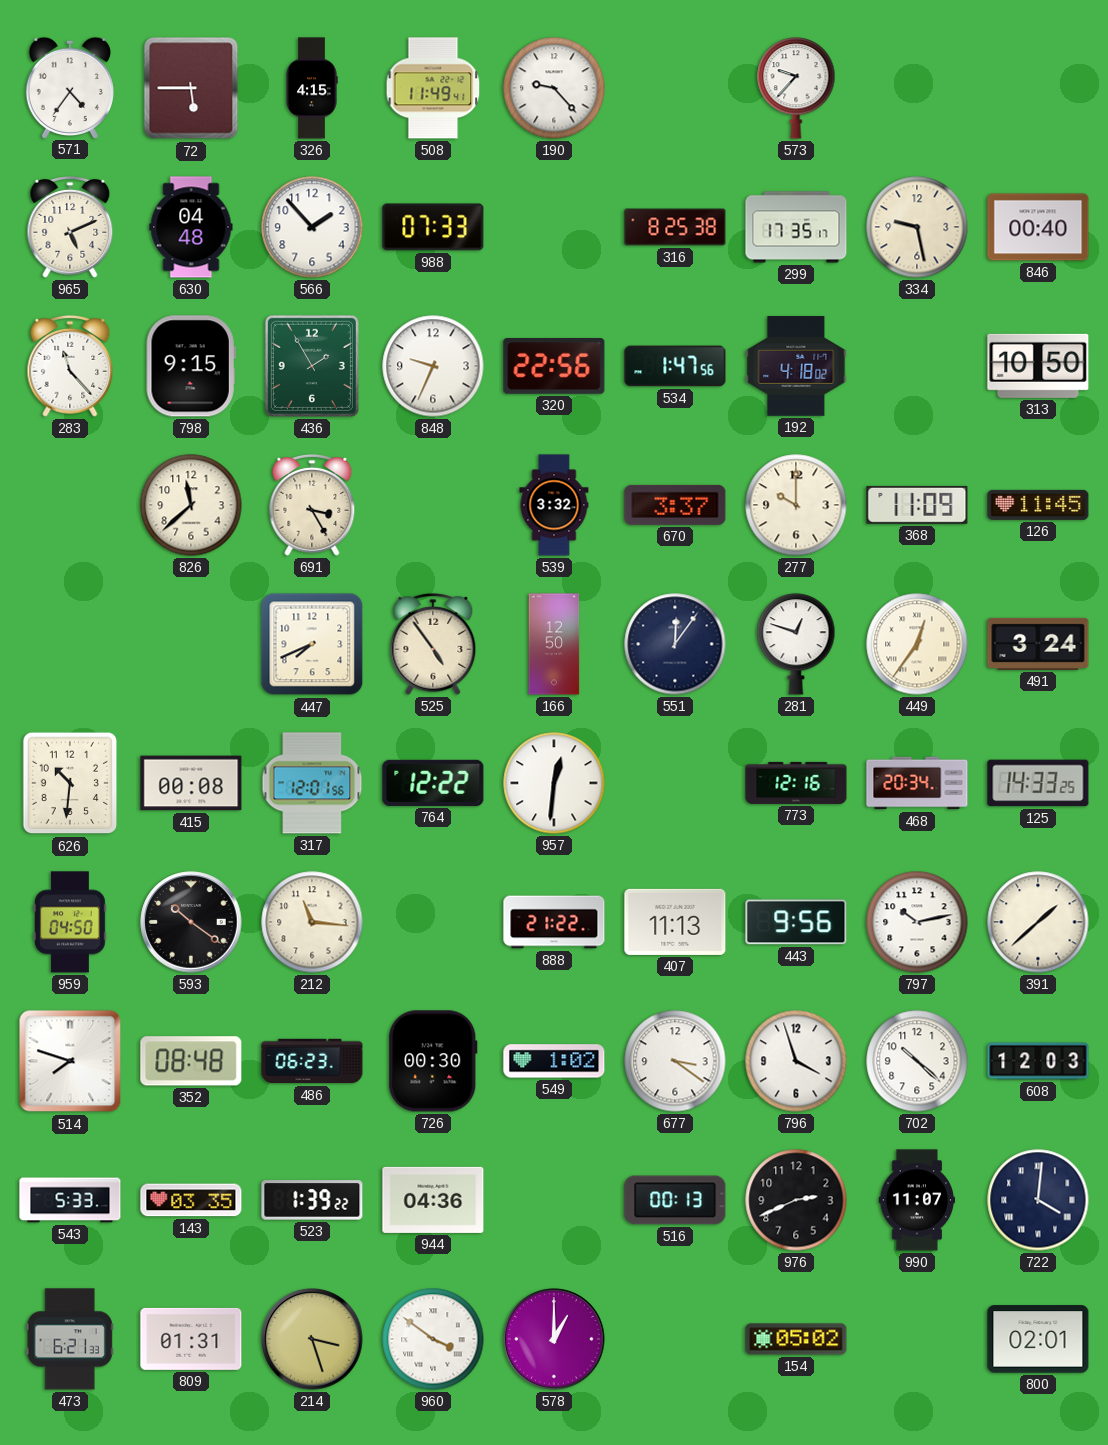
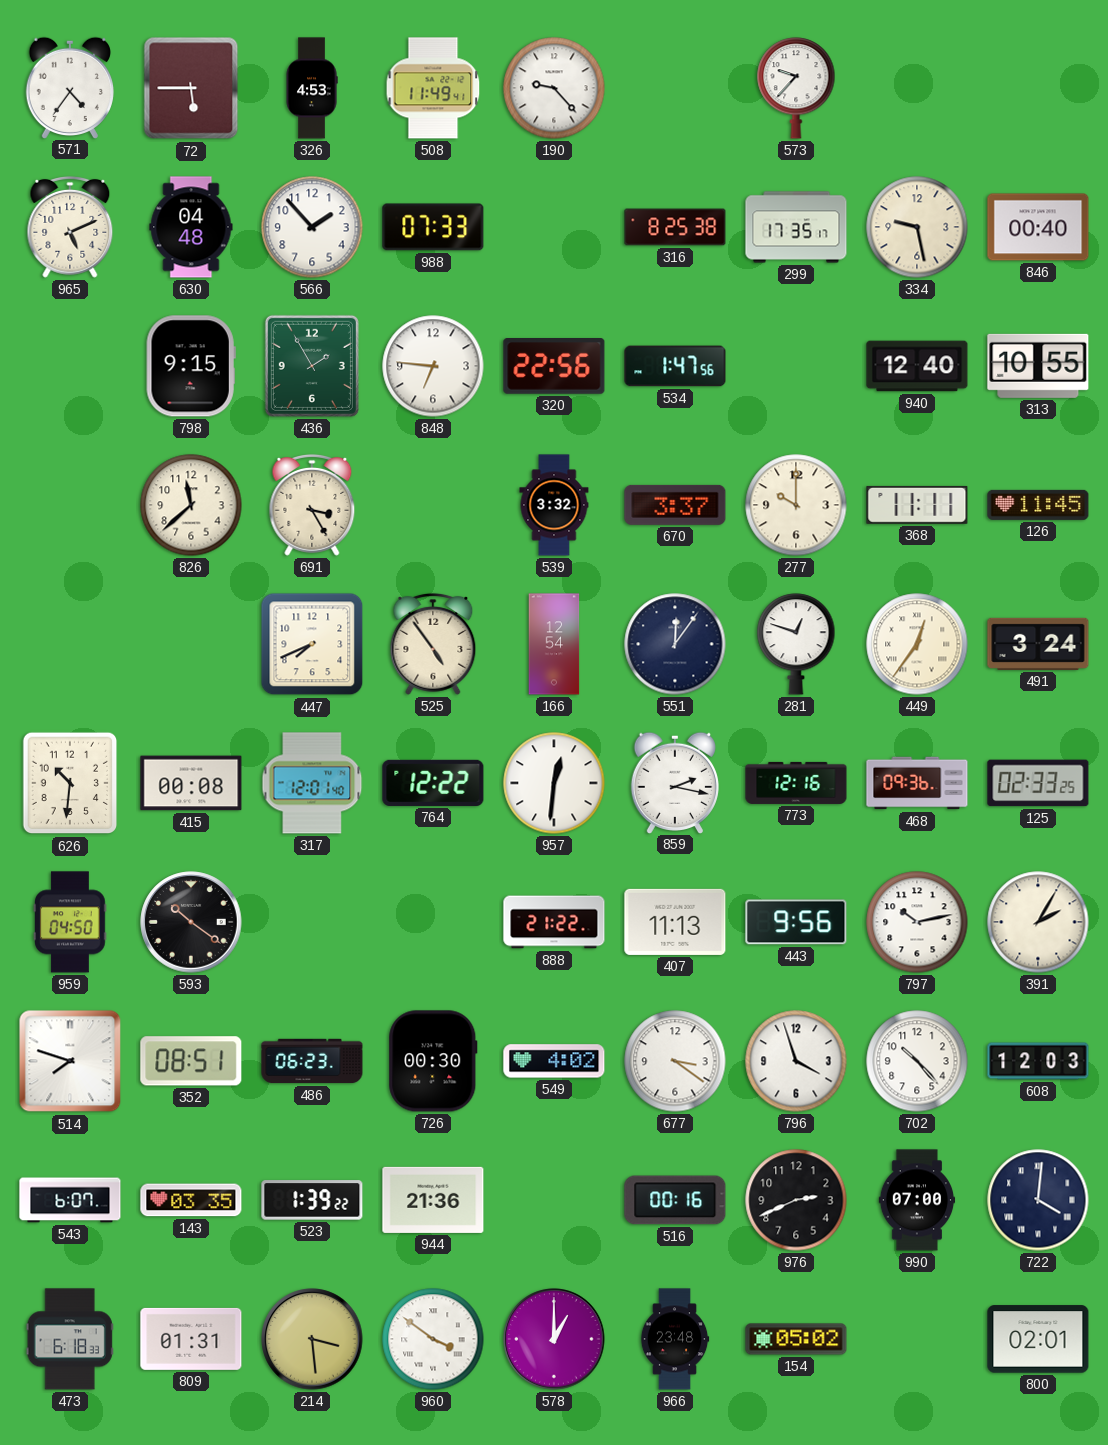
326: 4:15 -> 4:53
283: 11:23 -> none
848: 9:34 -> 6:46
192: 4:18 -> none
940: none -> 12:40
313: 10:50 -> 10:55
368: 11:09 -> 11:11
166: 12:50 -> 12:54
317: 12:01:56 -> 12:01:40
859: none -> 2:17
468: 20:34 -> 09:36
125: 14:33 -> 02:33
212: 11:16 -> none
391: 1:38 -> 2:05
352: 08:48 -> 08:51
549: 1:02 -> 4:02
702: 10:22 -> 10:23
543: 5:33 -> 6:07
944: 04:36 -> 21:36
516: 00:13 -> 00:16
990: 11:07 -> 07:00
473: 6:21 -> 6:18
214: 3:27 -> 3:29
966: none -> 23:48
